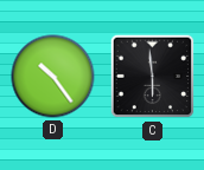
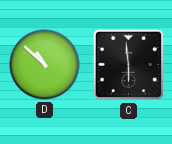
D: 10:24 -> 10:52
